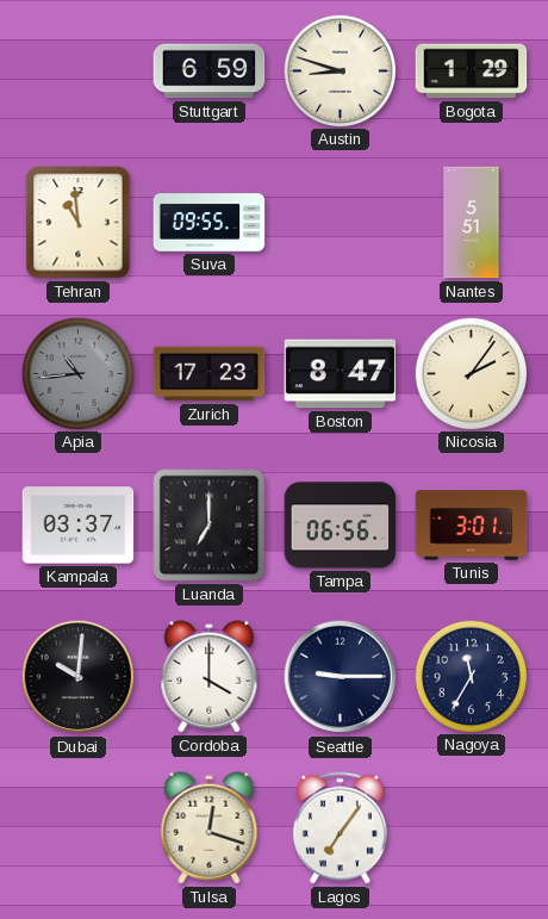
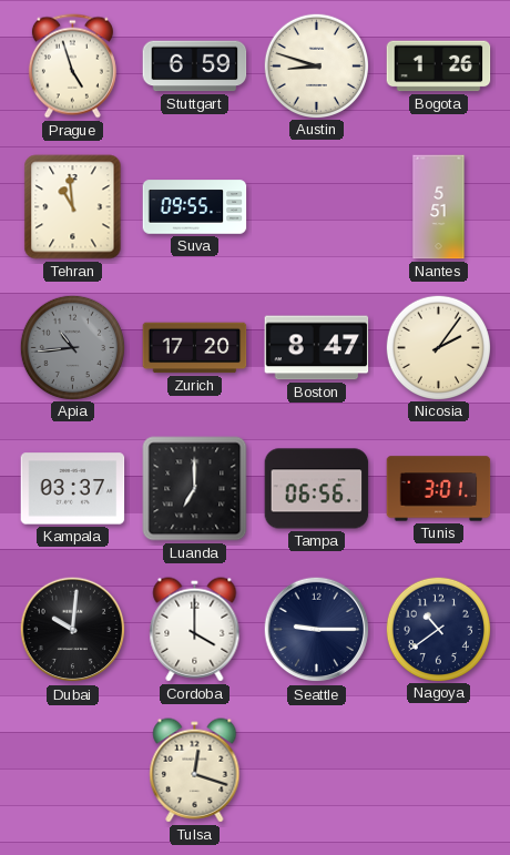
Prague: none -> 4:57
Bogota: 1:29 -> 1:26
Zurich: 17:23 -> 17:20
Nagoya: 11:35 -> 10:39
Lagos: 7:06 -> none
